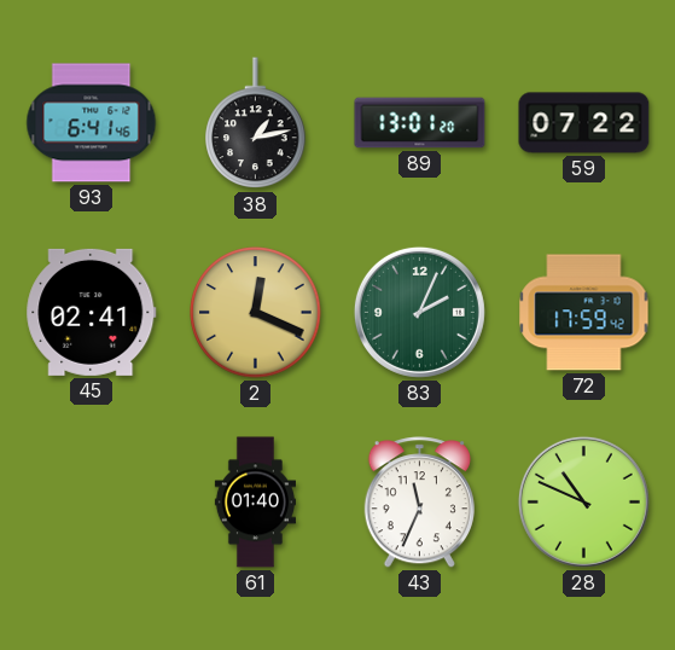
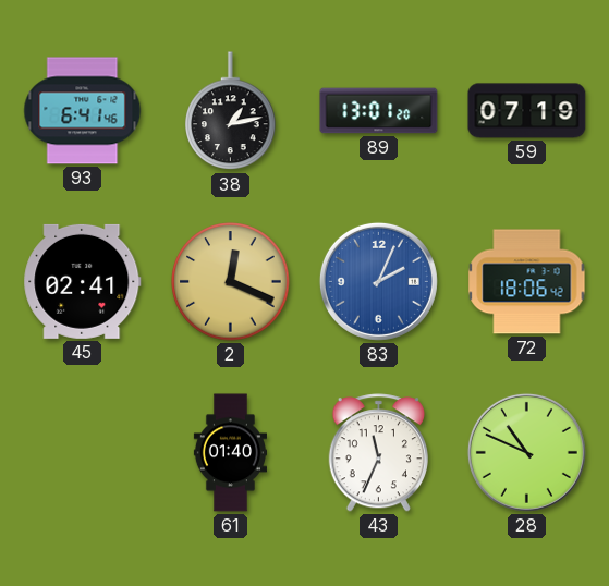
59: 07:22 -> 07:19
83 dial: green -> blue
72: 17:59 -> 18:06
